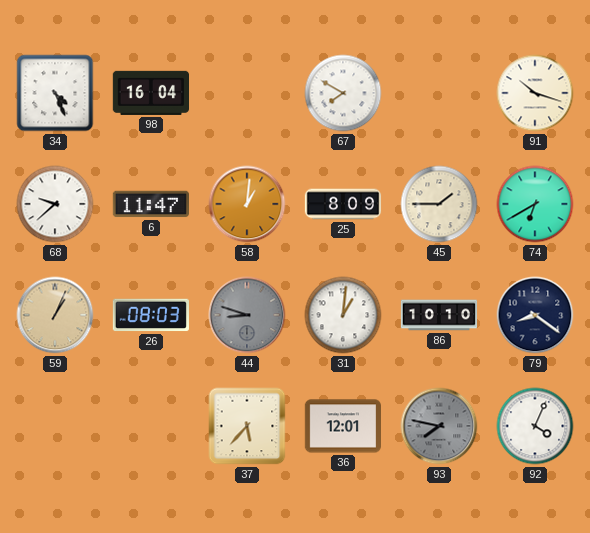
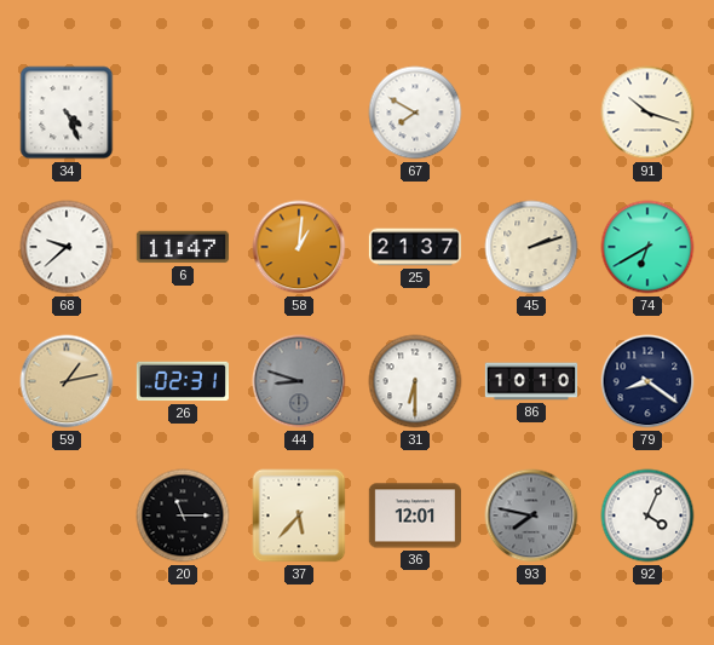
98: 16:04 -> none
25: 8:09 -> 21:37
45: 1:45 -> 2:12
59: 1:04 -> 1:13
26: 08:03 -> 02:31
31: 1:01 -> 6:30
20: none -> 11:15
